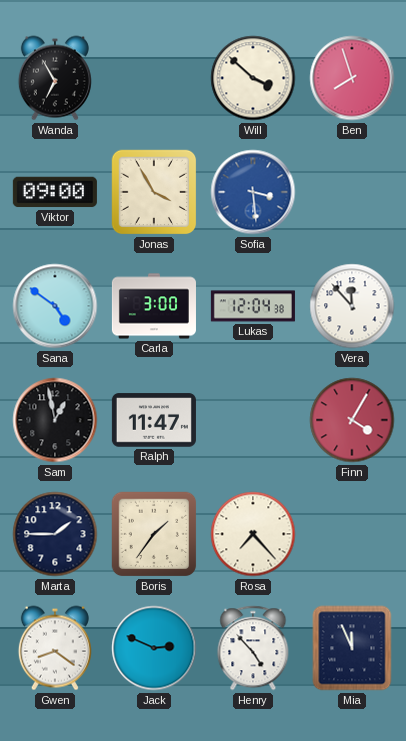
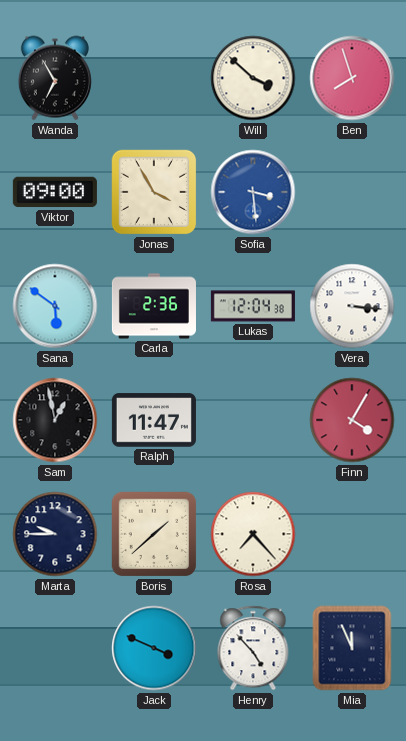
Sana: 4:51 -> 5:51
Carla: 3:00 -> 2:36
Vera: 11:53 -> 3:16
Marta: 1:45 -> 9:45
Boris: 1:36 -> 1:38
Gwen: 8:21 -> none
Jack: 2:49 -> 3:49
